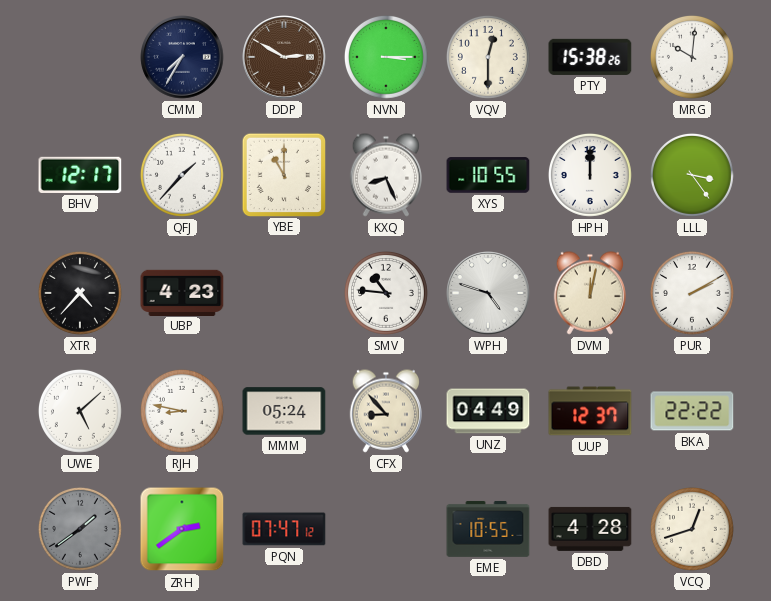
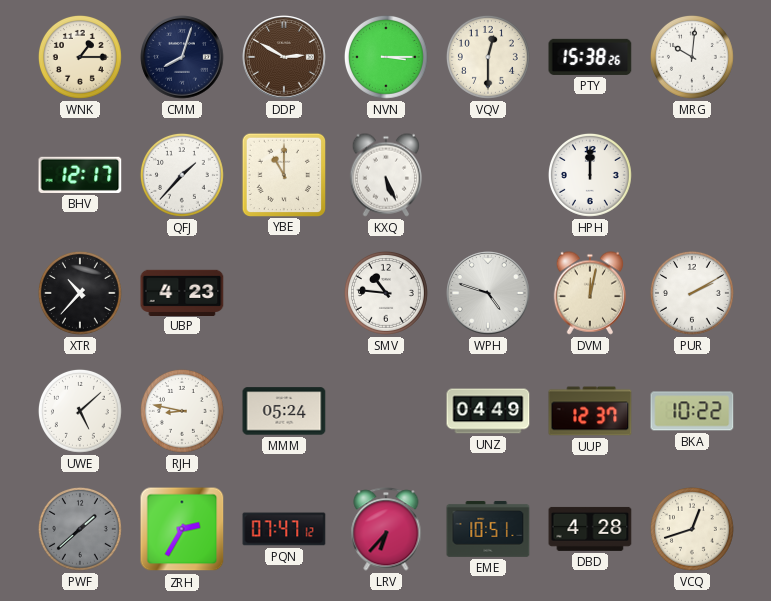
WNK: none -> 1:15
CMM: 7:35 -> 8:03
KXQ: 8:26 -> 5:26
XYS: 10:55 -> none
LLL: 3:24 -> none
XTR: 4:37 -> 10:37
CFX: 8:53 -> none
BKA: 22:22 -> 10:22
PWF: 1:39 -> 1:38
ZRH: 2:39 -> 2:35
LRV: none -> 6:37
EME: 10:55 -> 10:51
